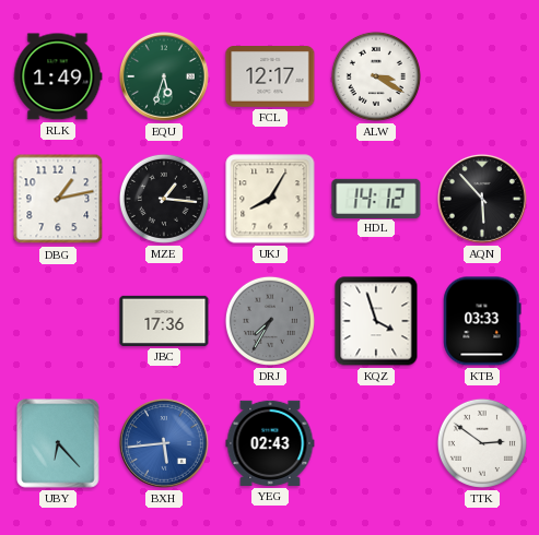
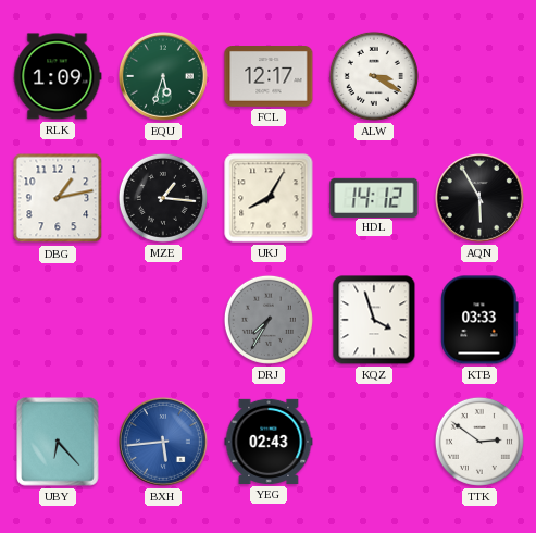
RLK: 1:49 -> 1:09
AQN: 5:53 -> 5:55
JBC: 17:36 -> none
